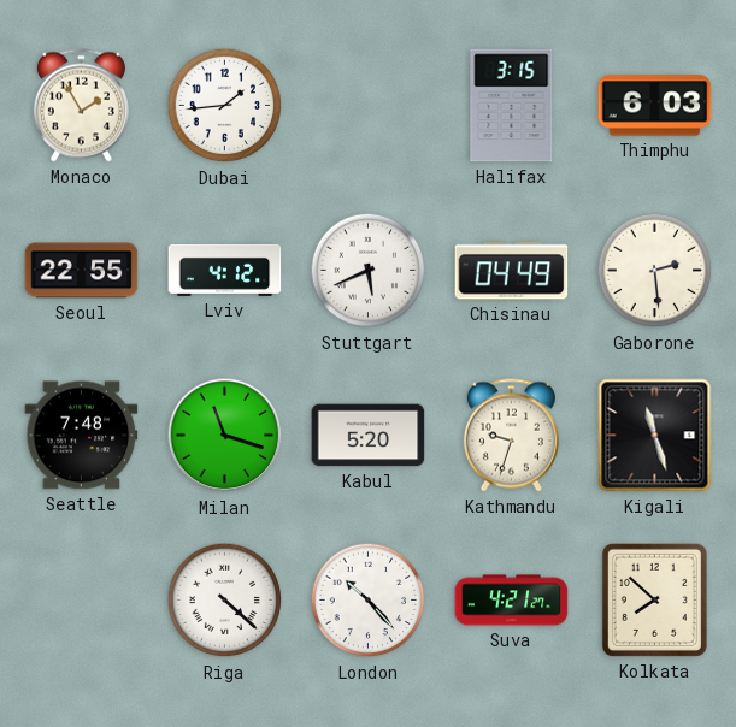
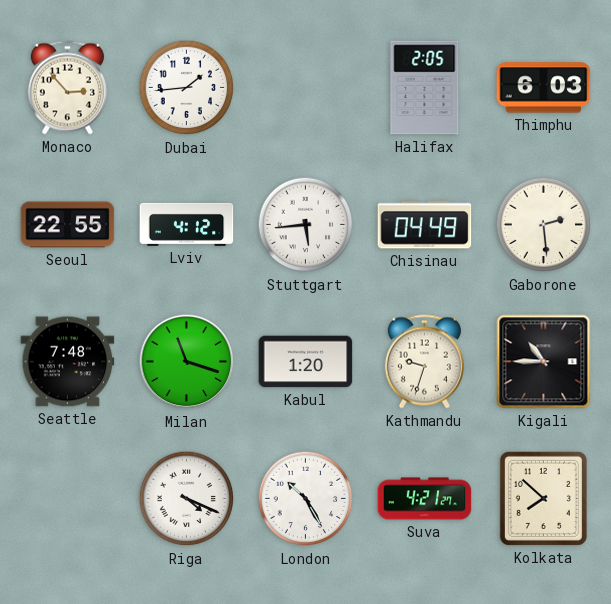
Monaco: 1:55 -> 2:53
Halifax: 3:15 -> 2:05
Stuttgart: 5:41 -> 5:44
Kabul: 5:20 -> 1:20
Kigali: 11:27 -> 10:45
Riga: 4:22 -> 4:19
London: 10:23 -> 10:25
